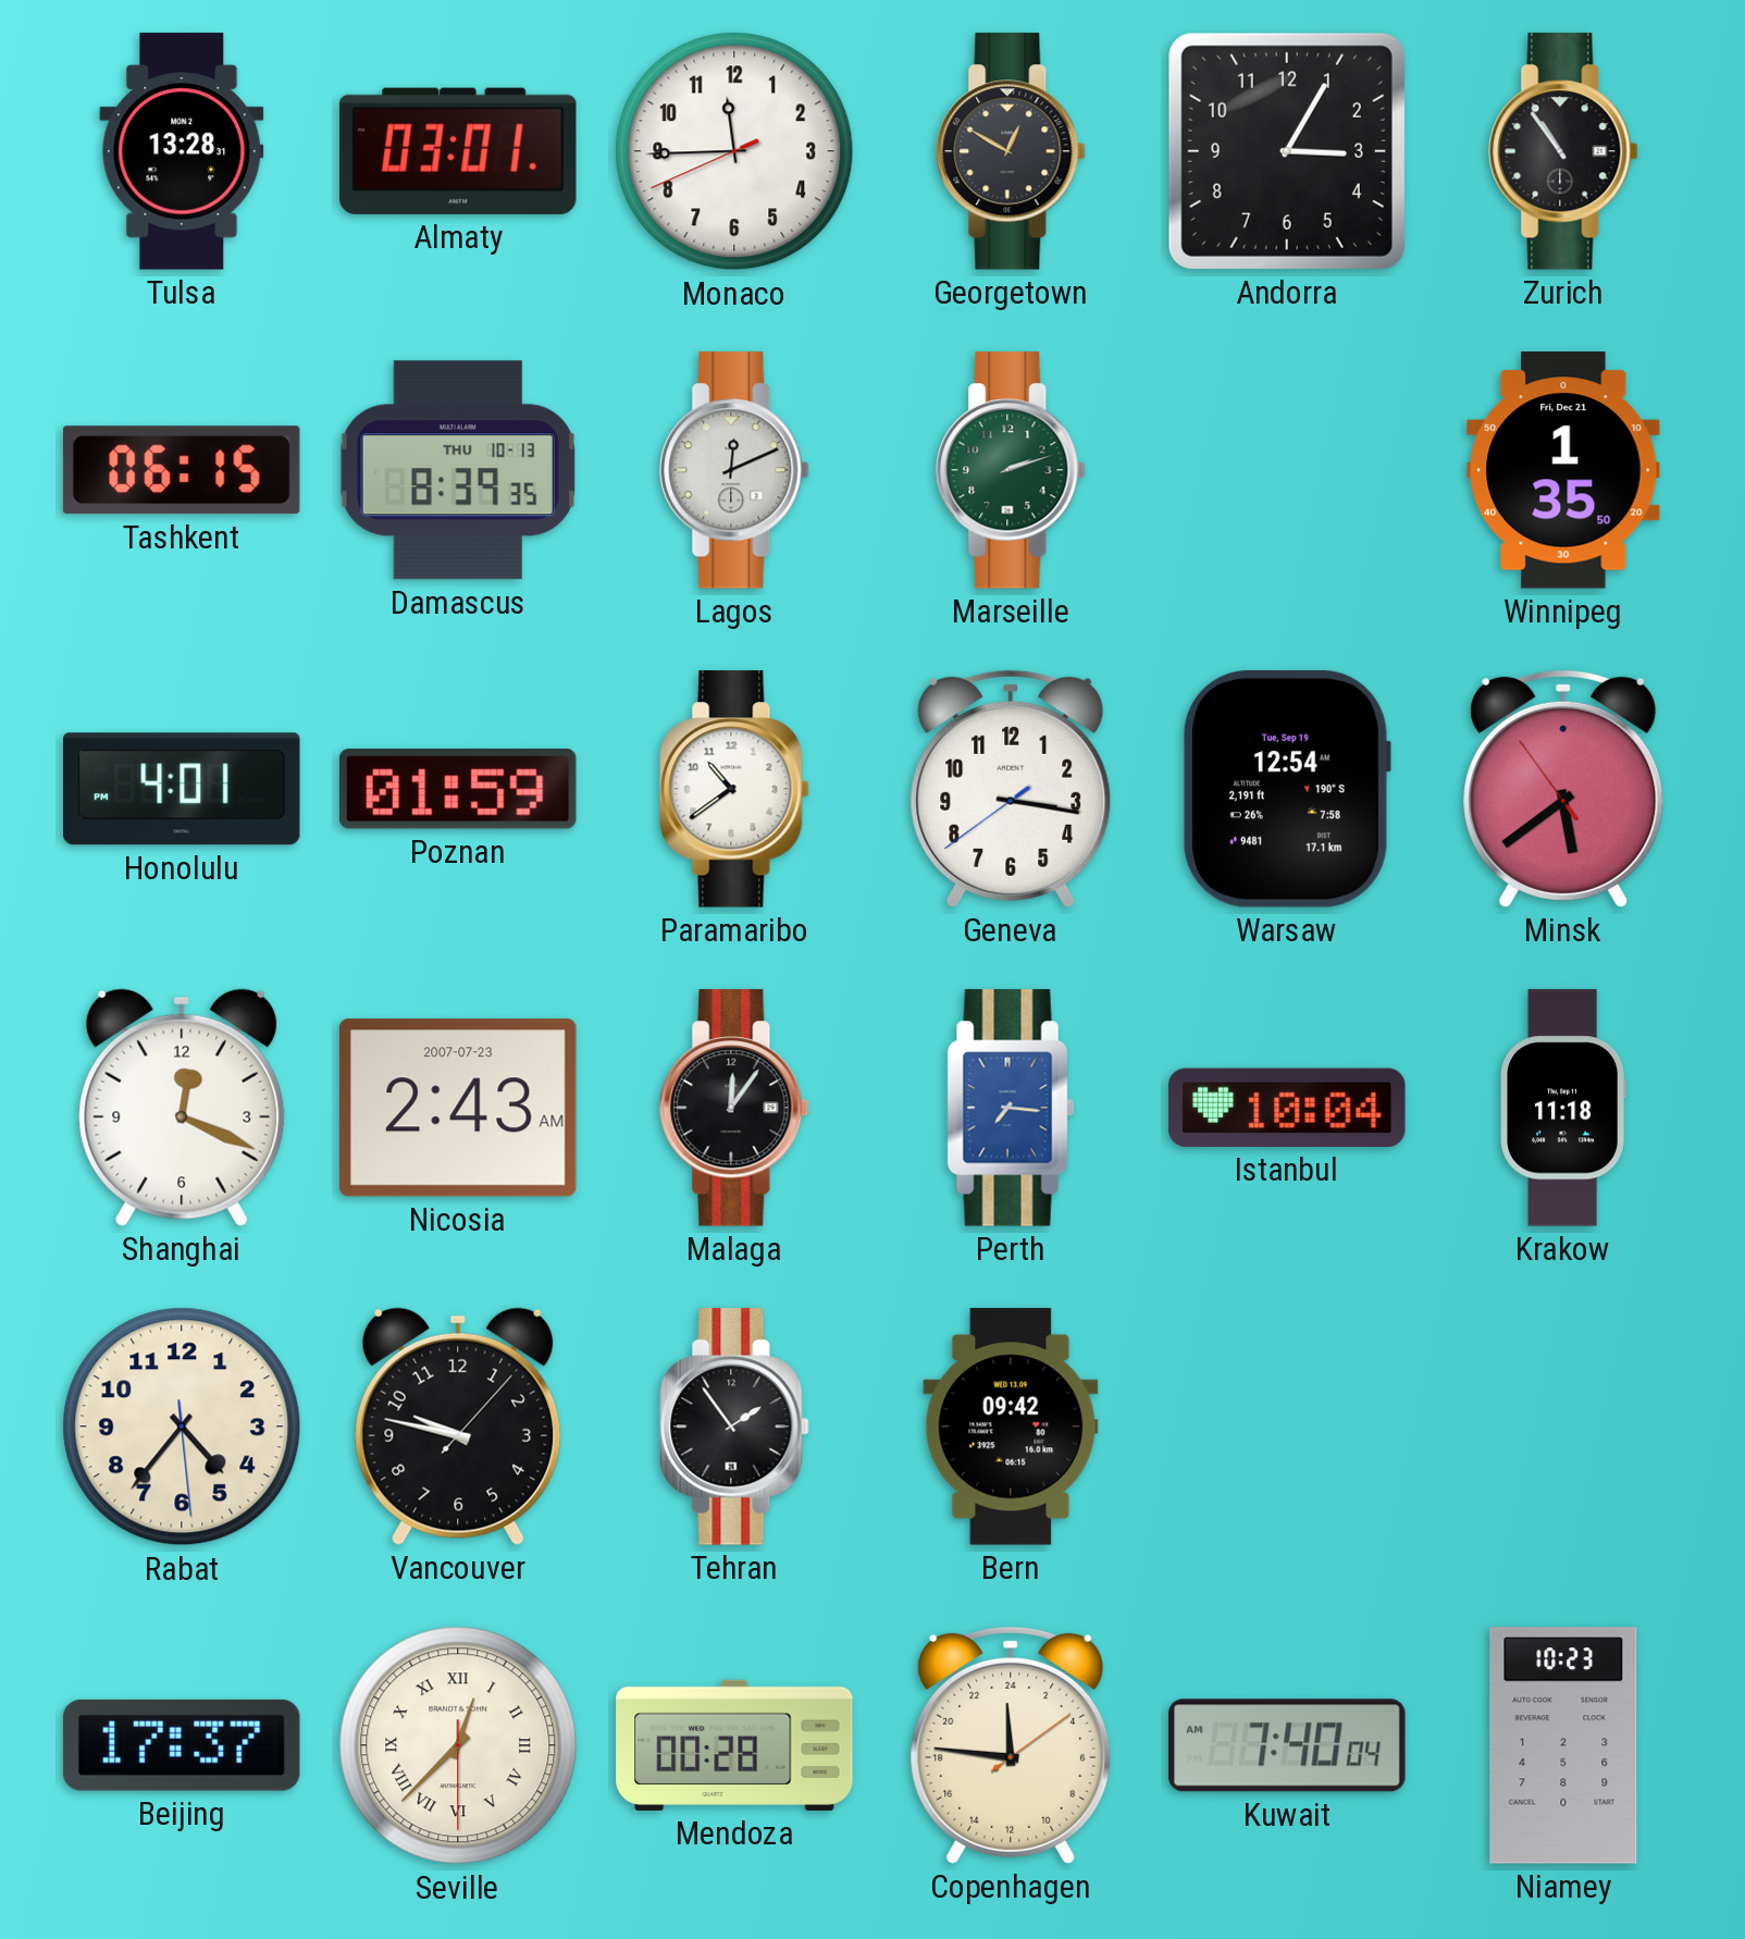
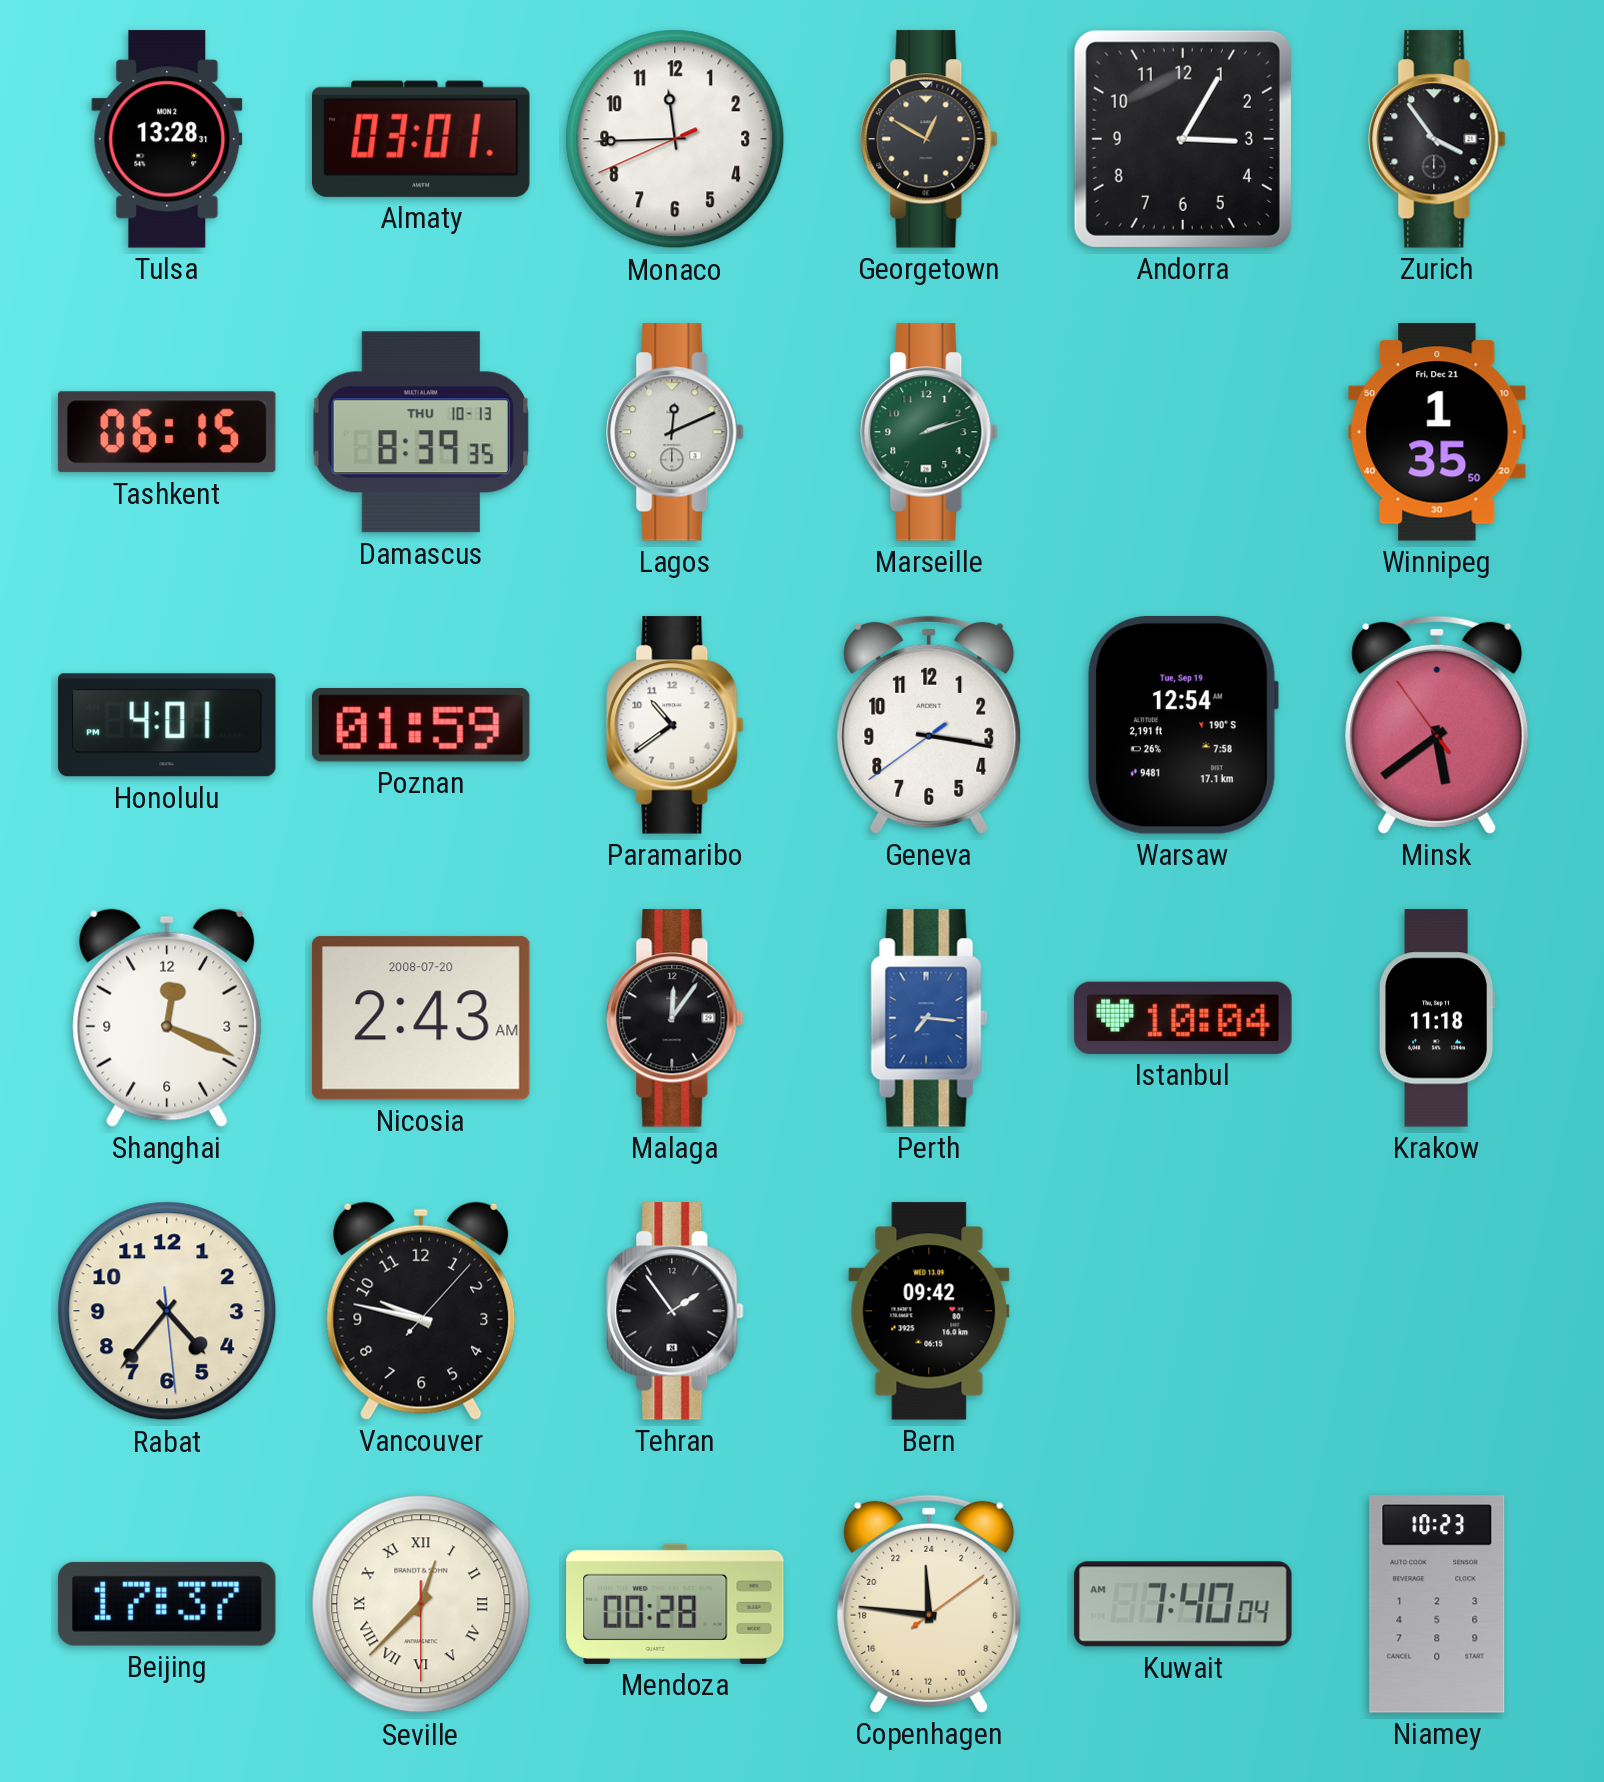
Zurich: 10:54 -> 3:54
Nicosia date: 2007-07-23 -> 2008-07-20
